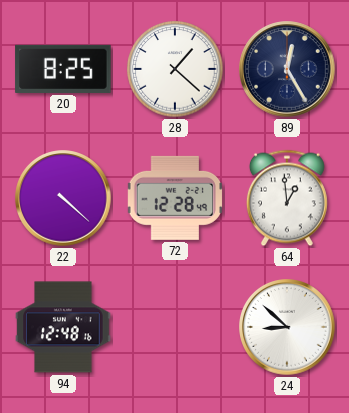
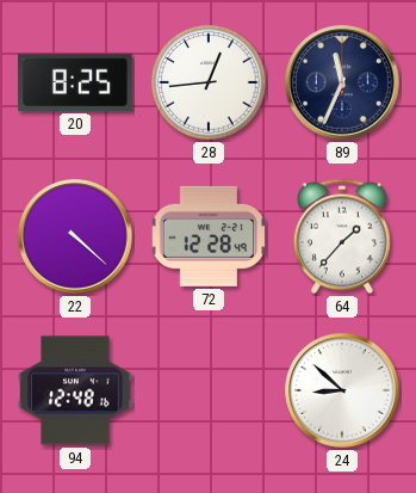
28: 1:22 -> 12:44
89: 12:25 -> 11:34
64: 12:59 -> 1:37
